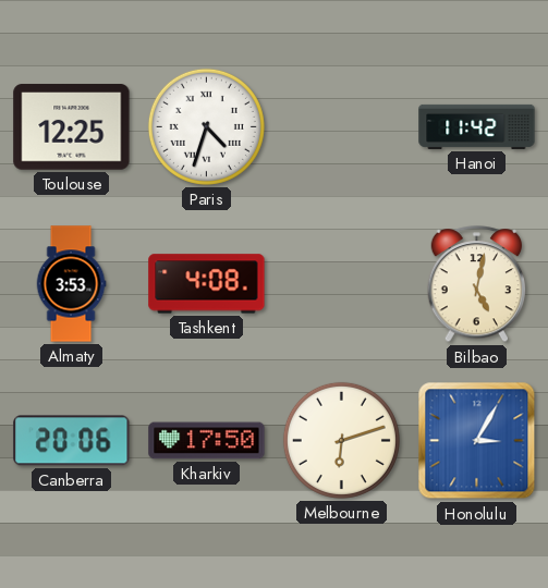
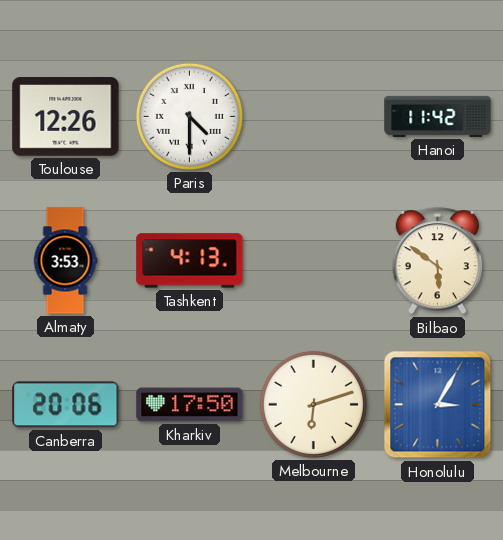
Toulouse: 12:25 -> 12:26
Paris: 4:33 -> 4:30
Tashkent: 4:08 -> 4:13
Bilbao: 5:02 -> 5:51
